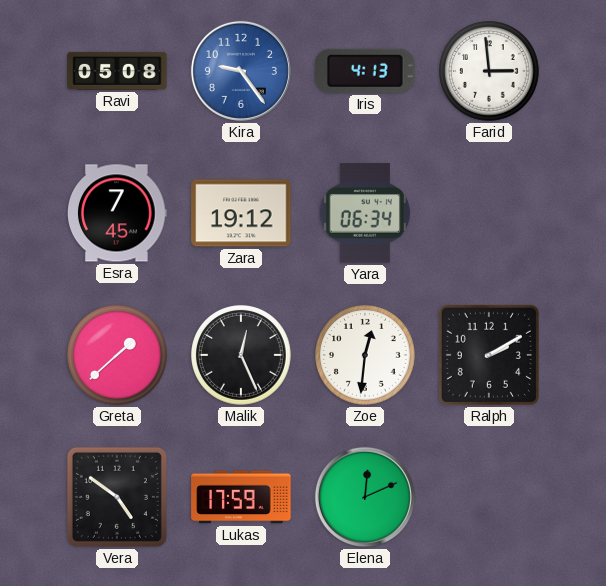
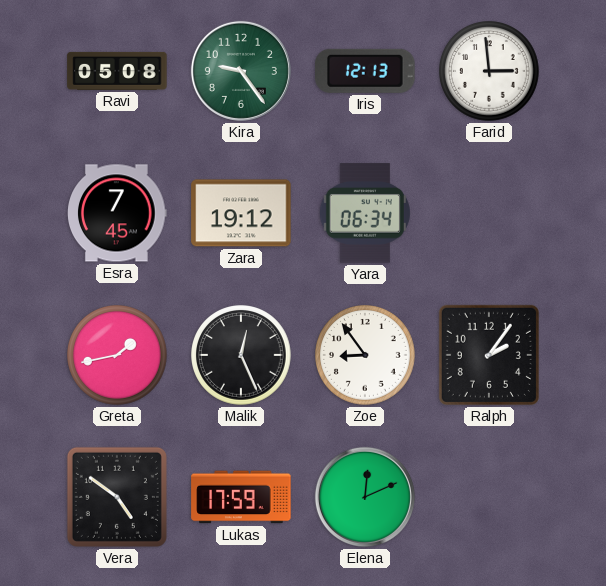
Kira dial: blue -> green
Iris: 4:13 -> 12:13
Greta: 1:38 -> 1:43
Zoe: 12:31 -> 8:54
Ralph: 2:10 -> 2:06
